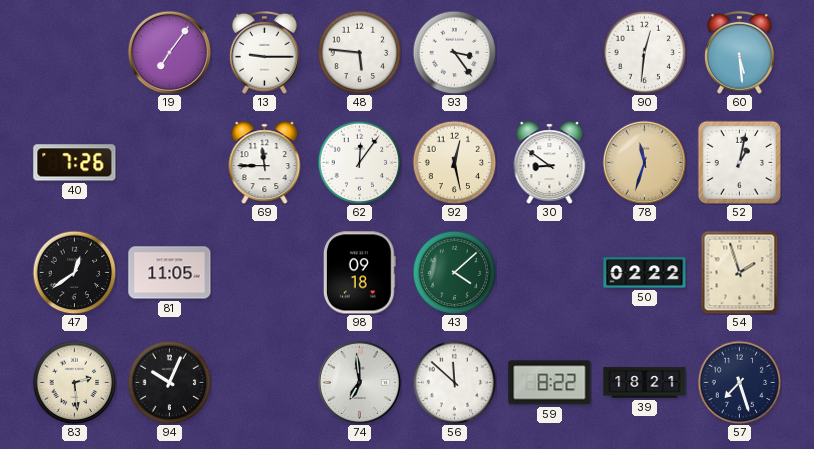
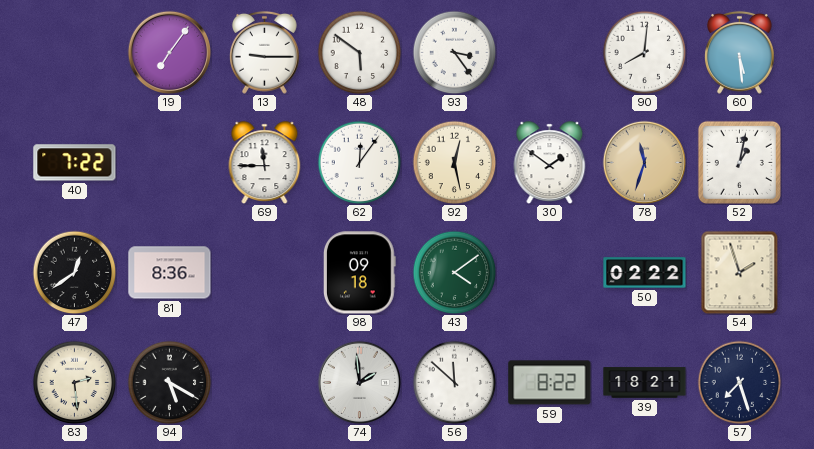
48: 5:46 -> 5:51
90: 12:31 -> 8:01
40: 7:26 -> 7:22
30: 8:51 -> 1:51
81: 11:05 -> 8:36
43: 4:08 -> 4:09
94: 10:04 -> 5:20
74: 6:59 -> 1:59
